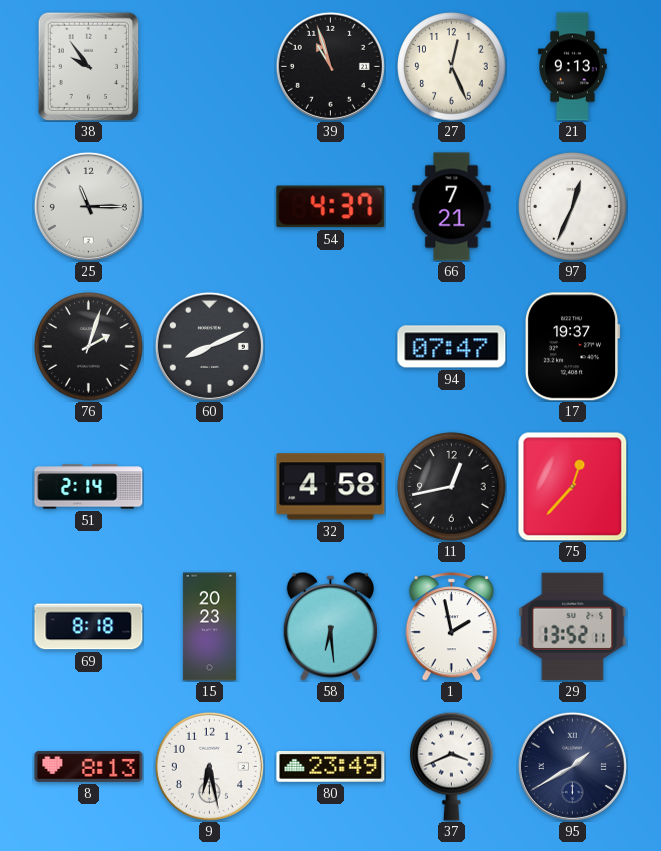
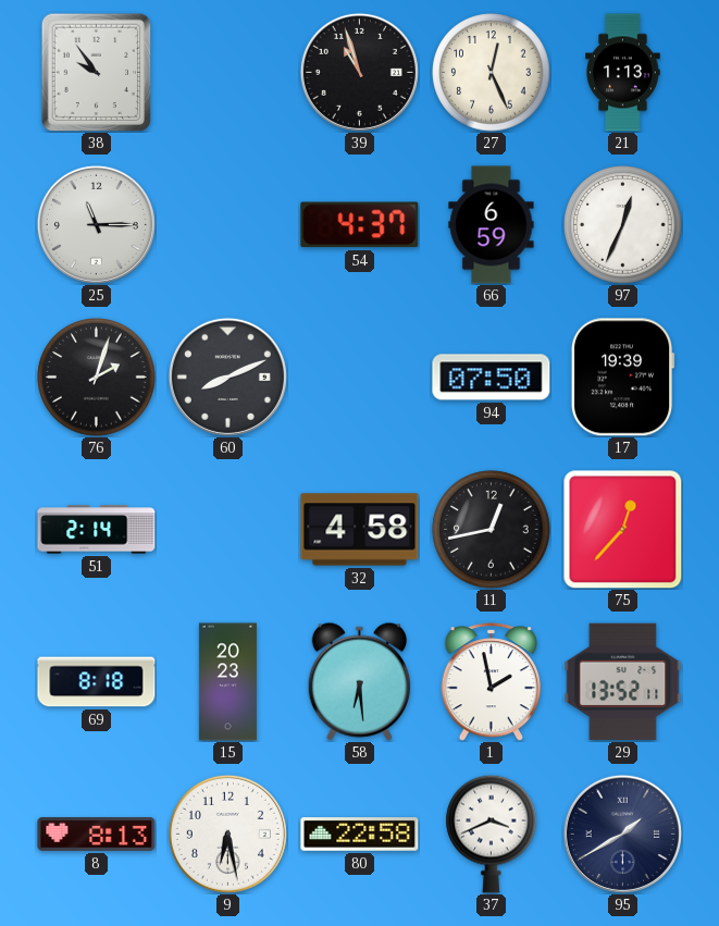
21: 9:13 -> 1:13
66: 7:21 -> 6:59
94: 07:47 -> 07:50
17: 19:37 -> 19:39
80: 23:49 -> 22:58
